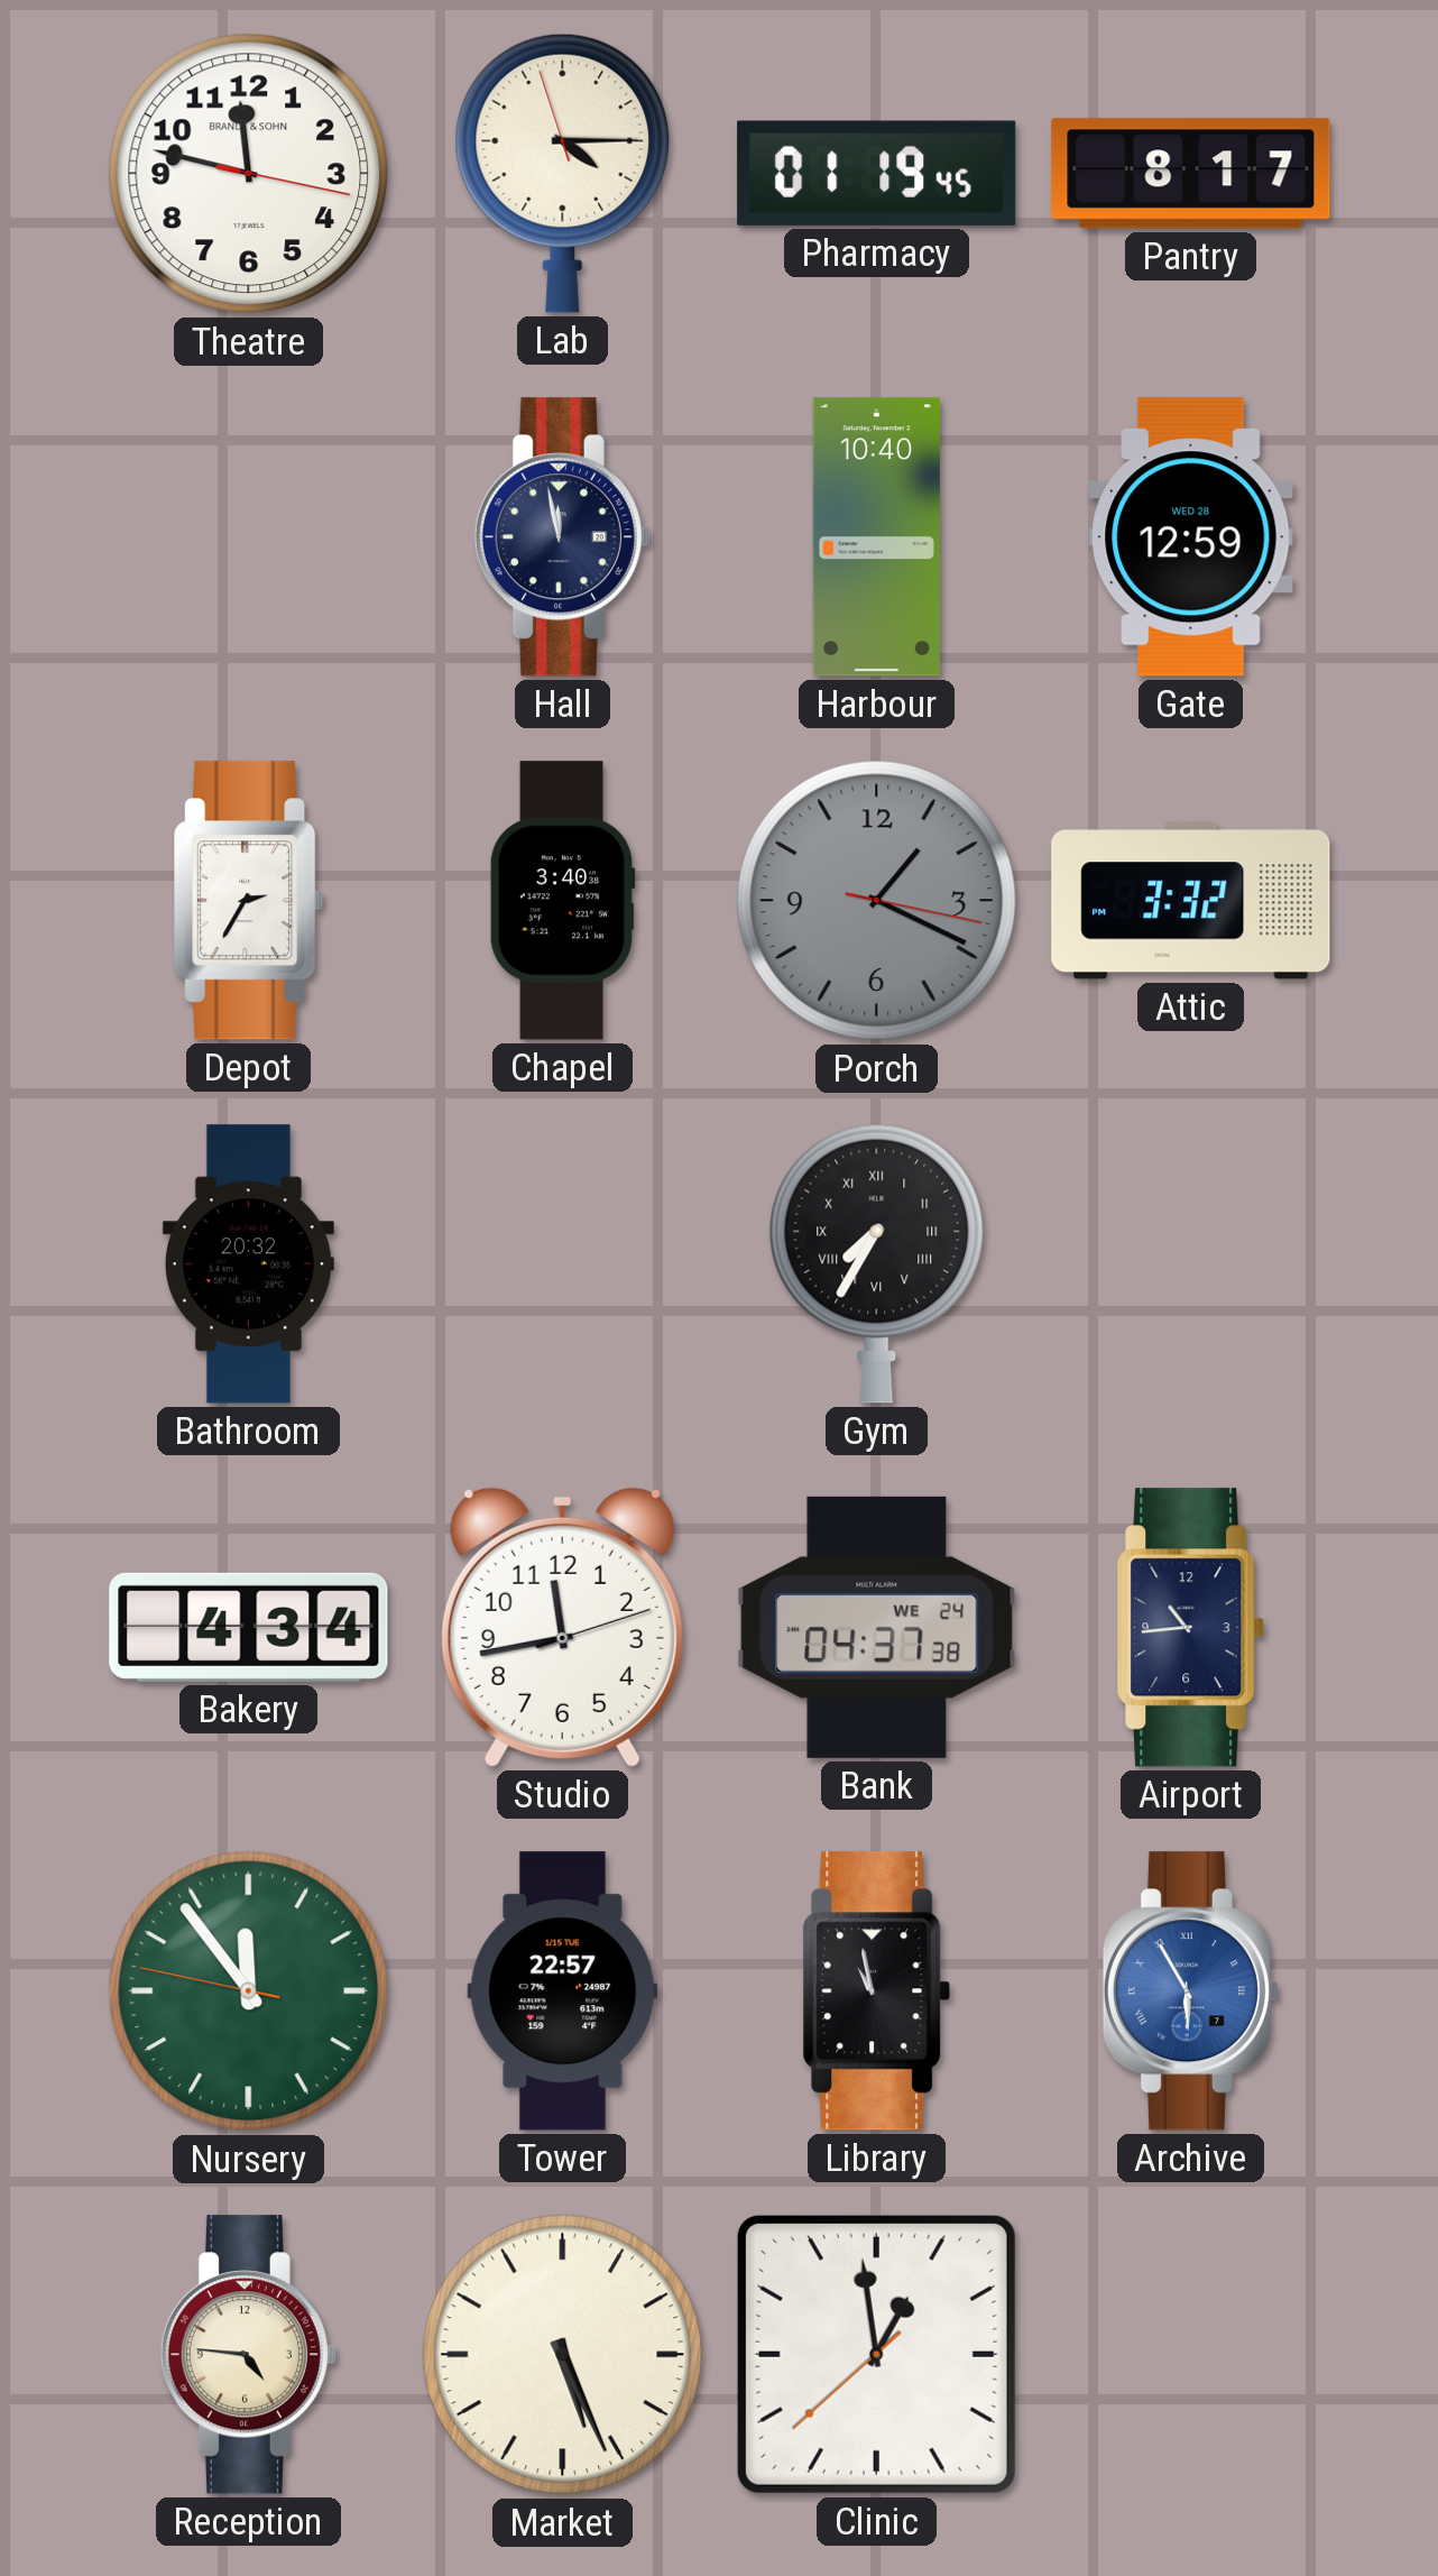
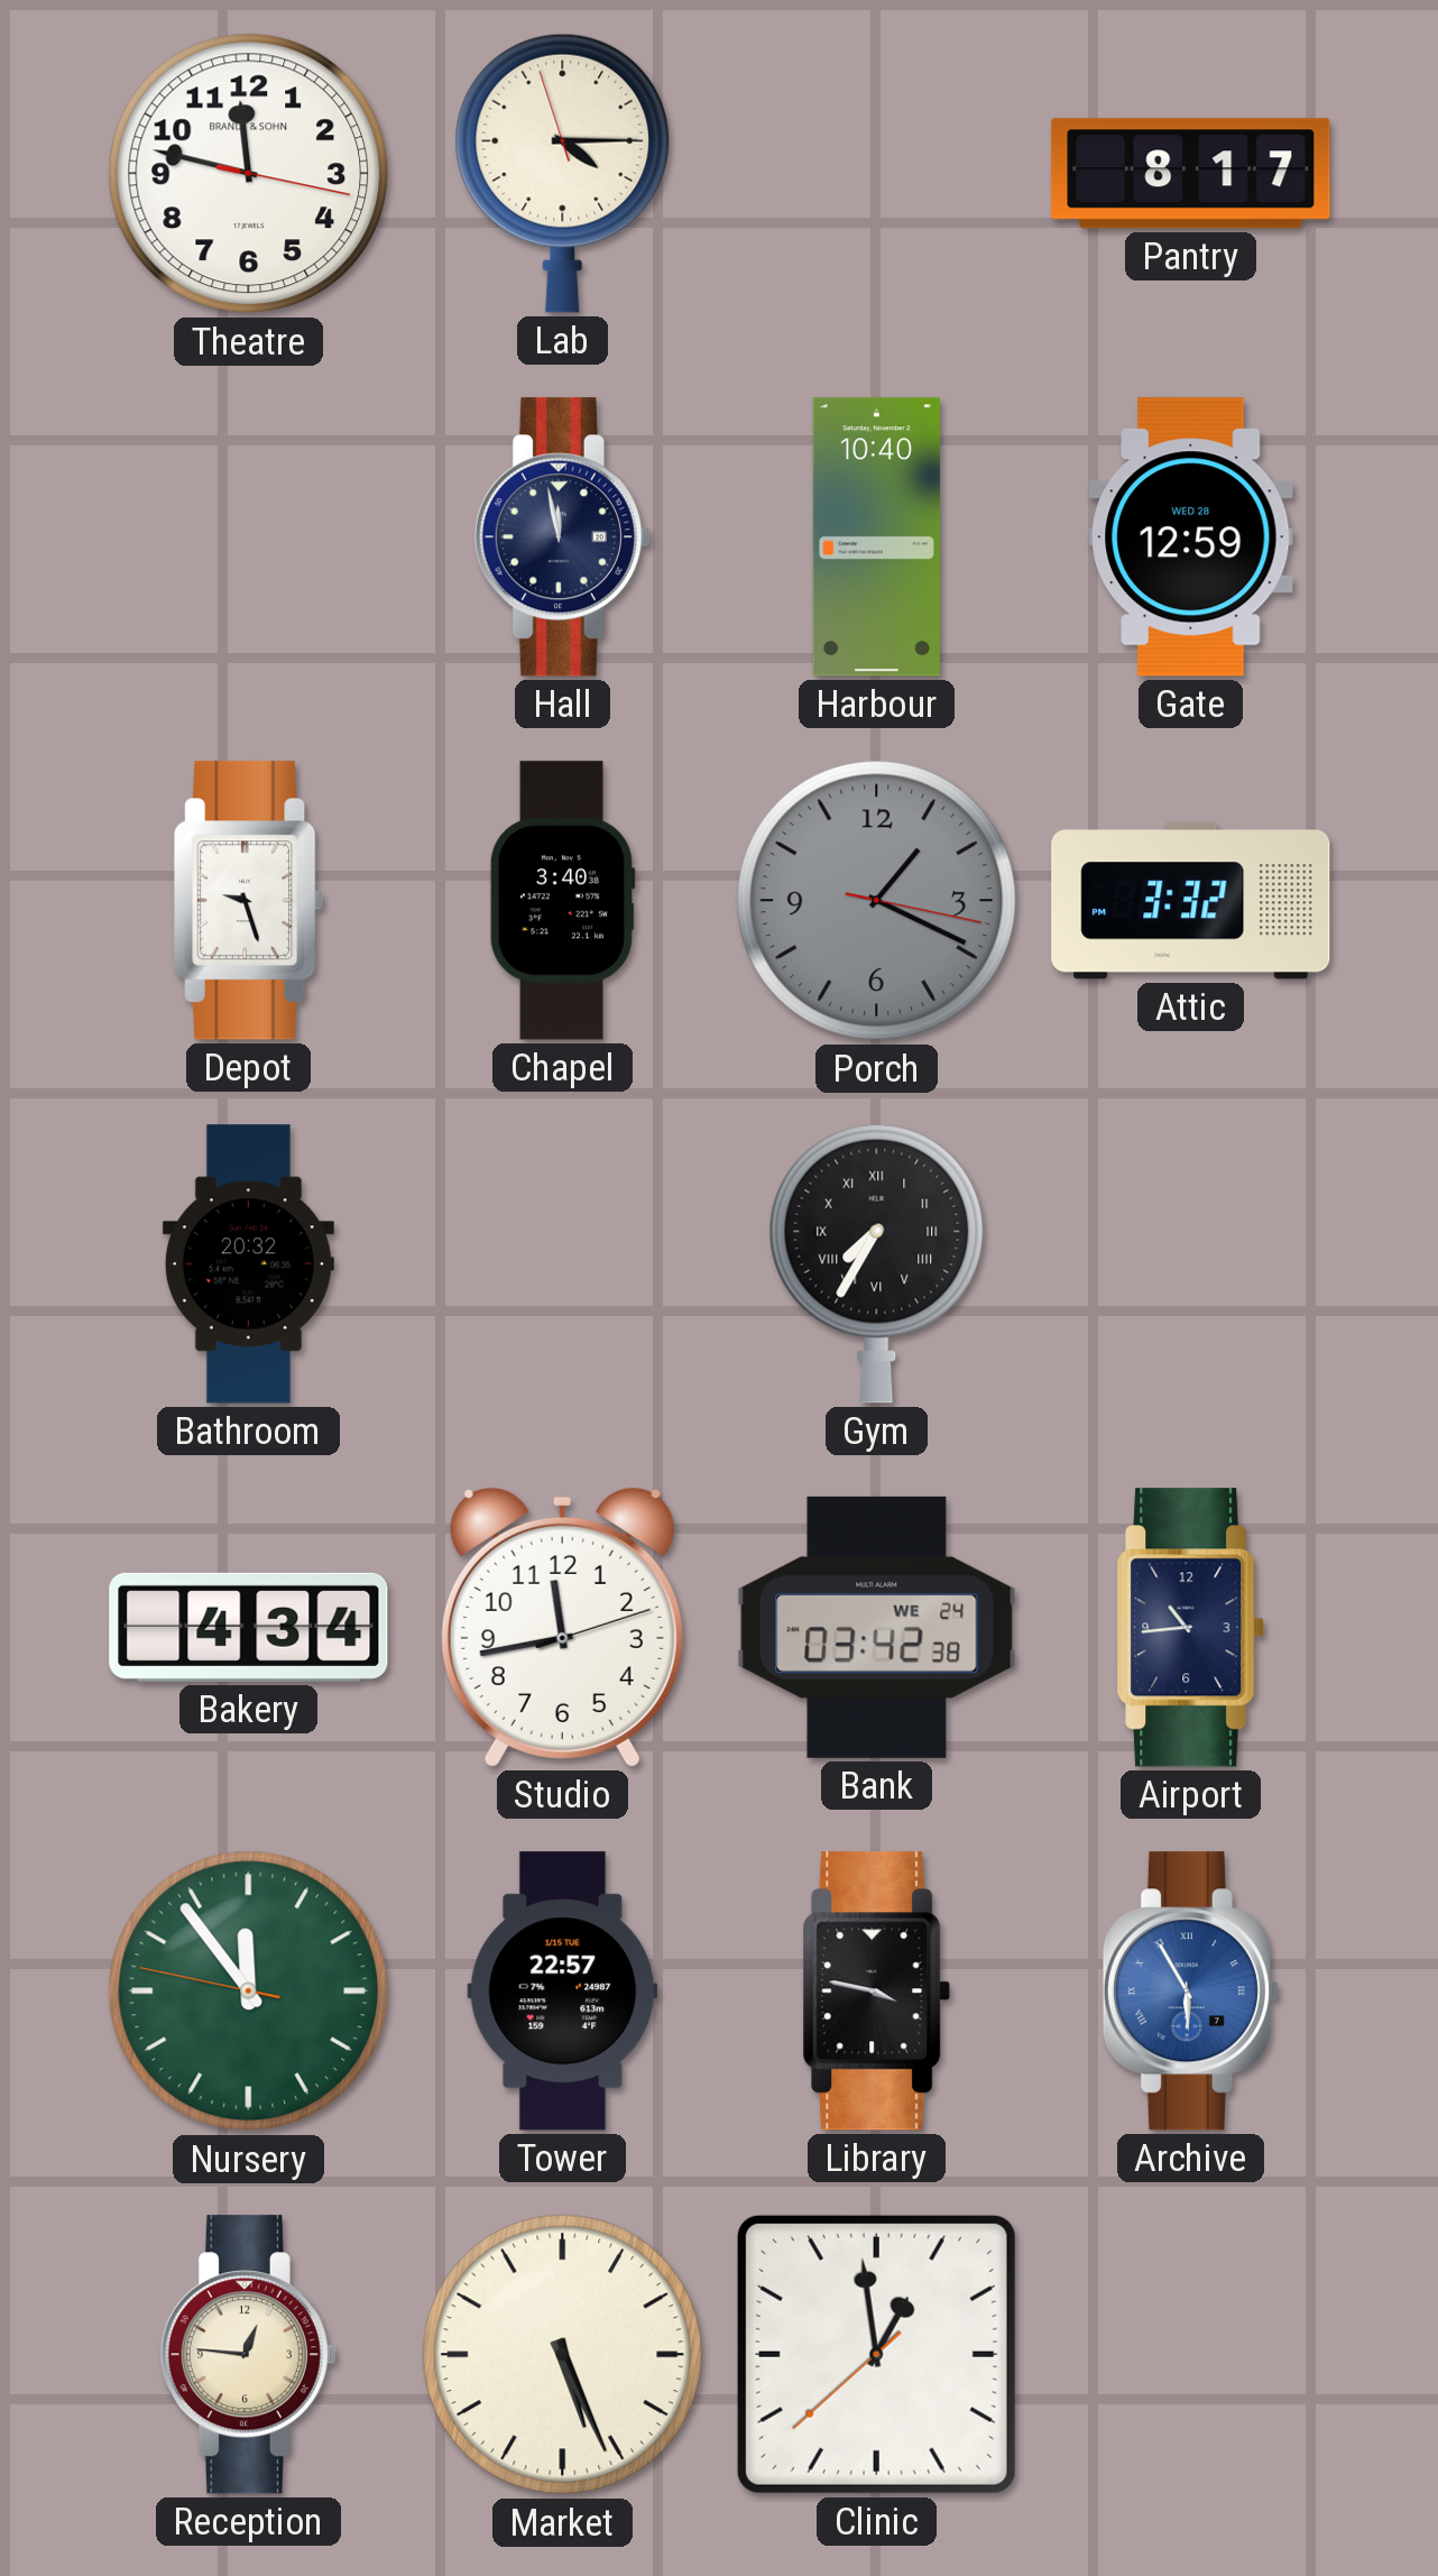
Pharmacy: 01:19 -> none
Depot: 2:35 -> 9:27
Bank: 04:37 -> 03:42
Library: 10:58 -> 3:47
Reception: 4:46 -> 12:46
